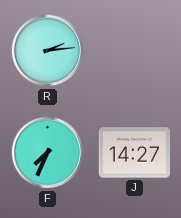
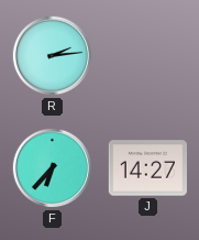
F: 7:34 -> 6:37
